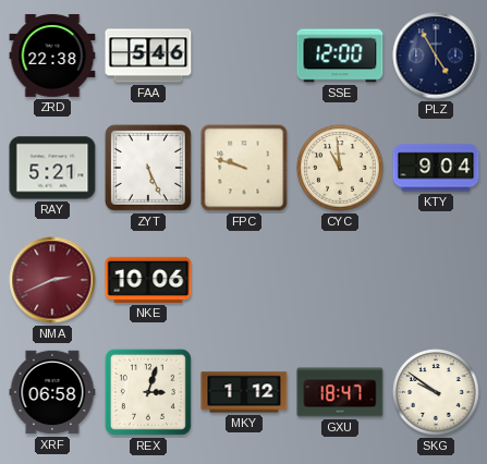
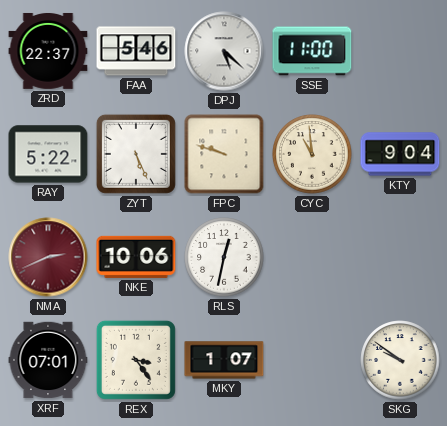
ZRD: 22:38 -> 22:37
DPJ: none -> 5:22
SSE: 12:00 -> 11:00
PLZ: 4:55 -> none
RAY: 5:21 -> 5:22
RLS: none -> 12:32
XRF: 06:58 -> 07:01
REX: 3:03 -> 3:24
MKY: 1:12 -> 1:07
GXU: 18:47 -> none
